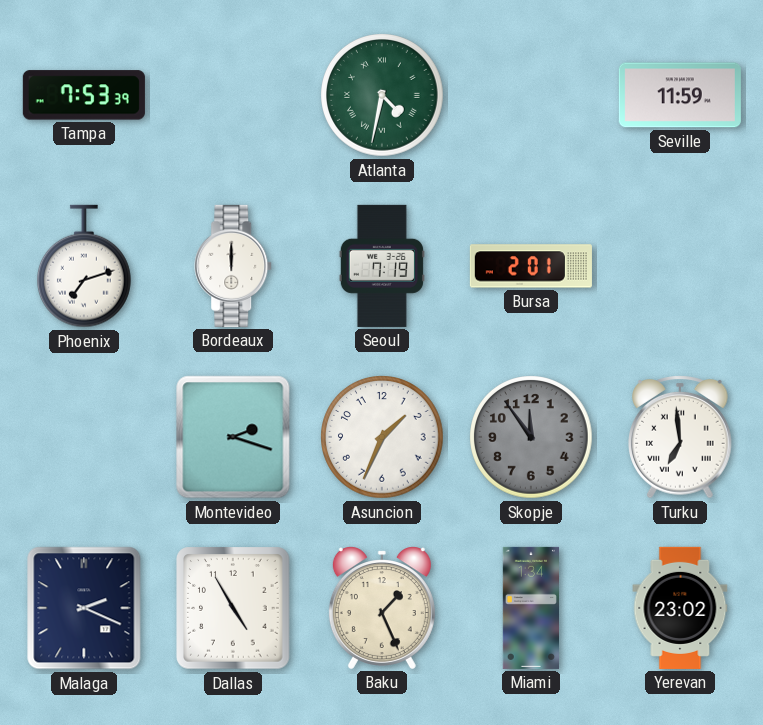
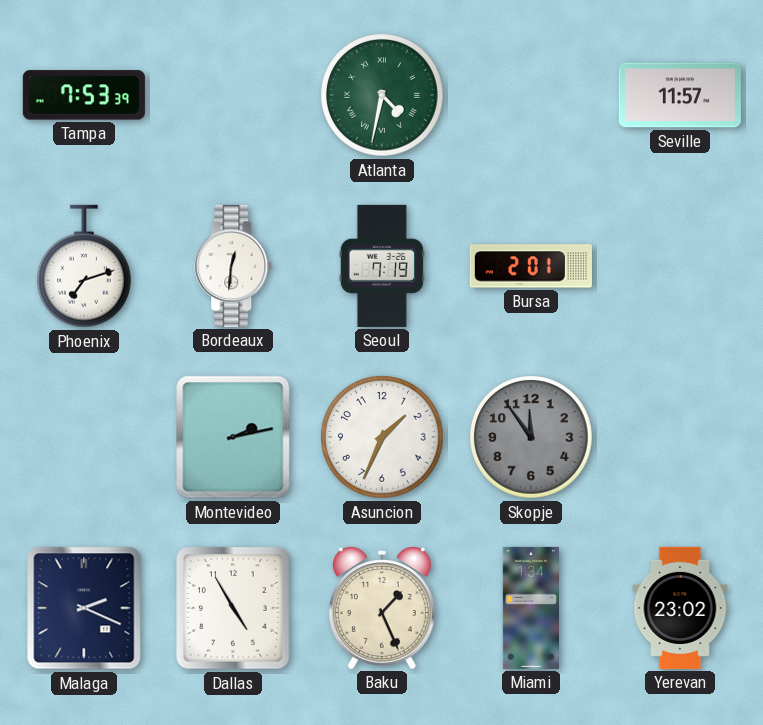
Seville: 11:59 -> 11:57
Bordeaux: 12:00 -> 12:31
Montevideo: 2:18 -> 2:13
Turku: 6:59 -> none
